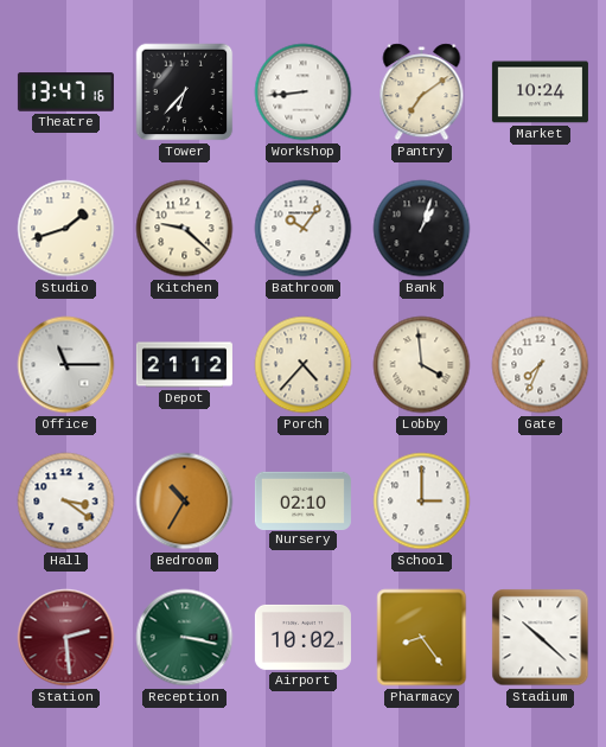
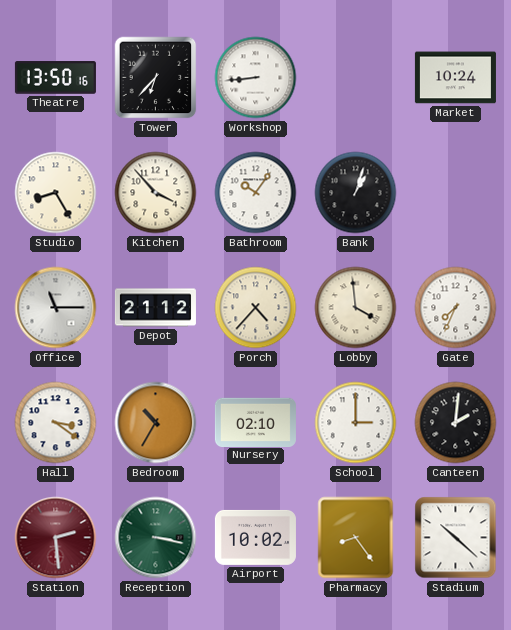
Theatre: 13:47 -> 13:50
Pantry: 7:09 -> none
Studio: 1:42 -> 8:25
Kitchen: 9:22 -> 3:53
Canteen: none -> 2:01
